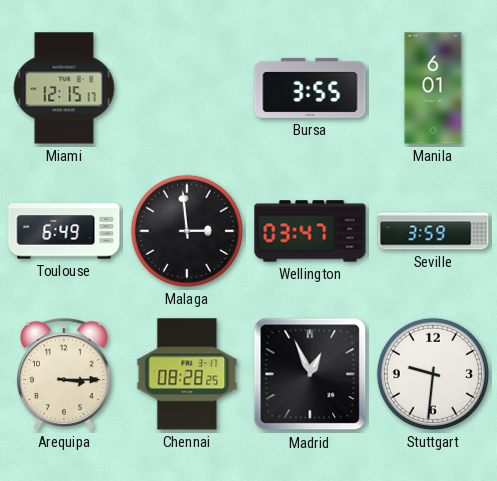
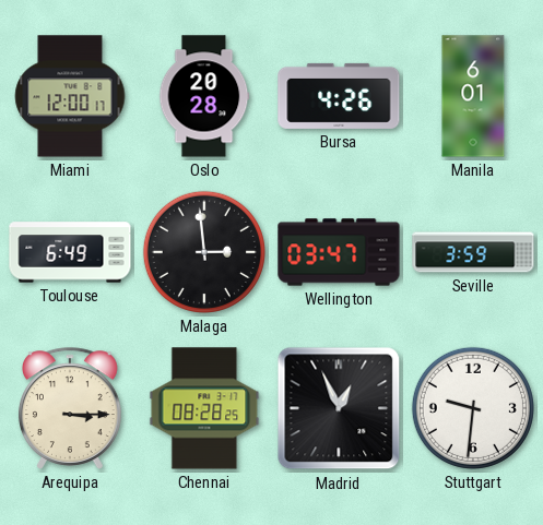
Miami: 12:15 -> 12:00
Oslo: none -> 20:28
Bursa: 3:55 -> 4:26
